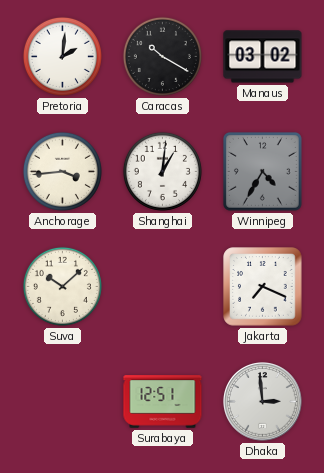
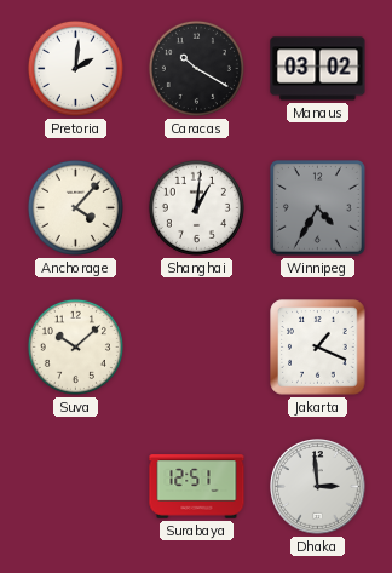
Anchorage: 3:44 -> 4:07
Jakarta: 7:19 -> 1:19
